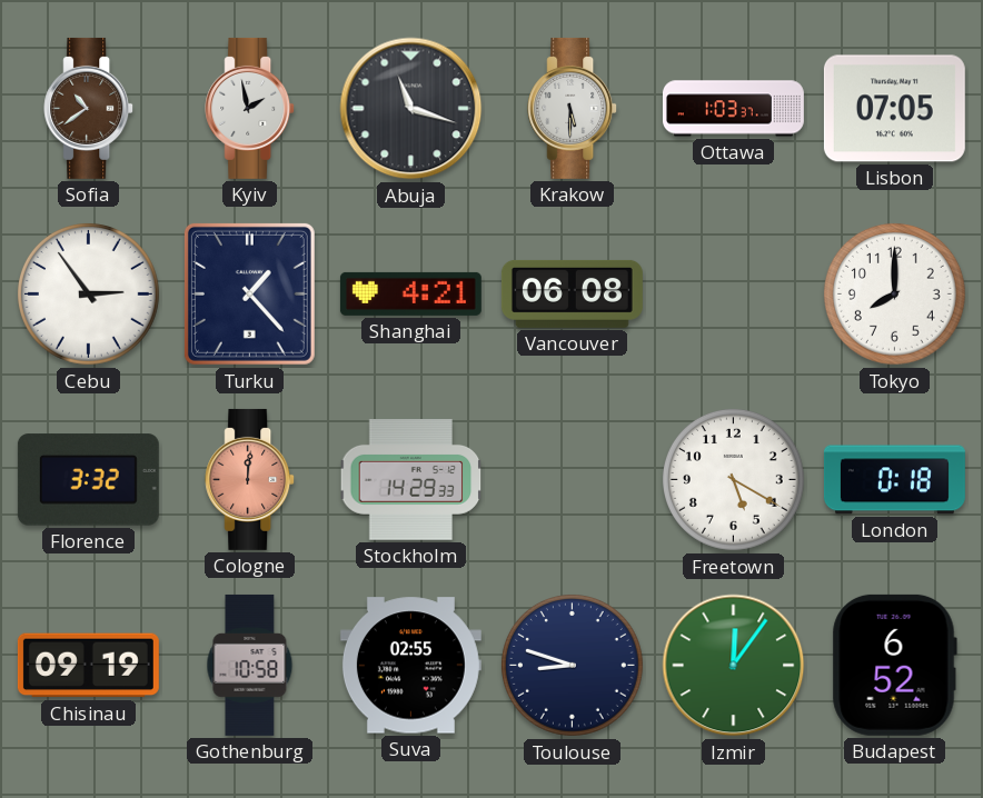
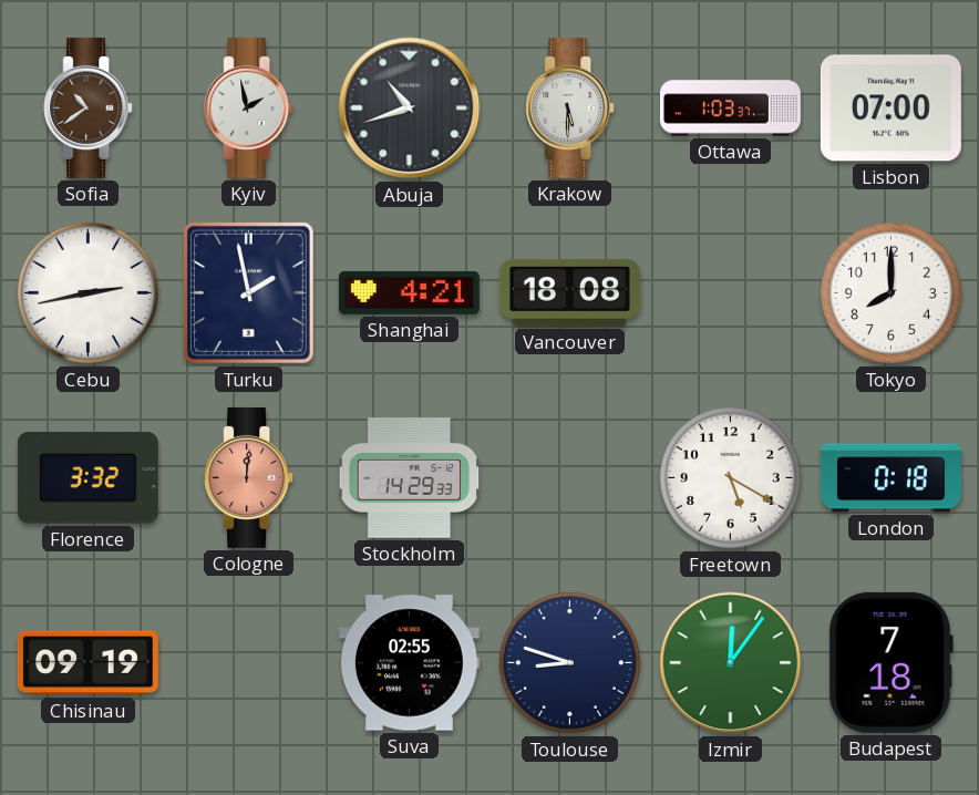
Abuja: 11:18 -> 10:42
Lisbon: 07:05 -> 07:00
Cebu: 2:54 -> 2:43
Turku: 1:23 -> 1:58
Vancouver: 06:08 -> 18:08
Gothenburg: 10:58 -> none
Budapest: 6:52 -> 7:18
